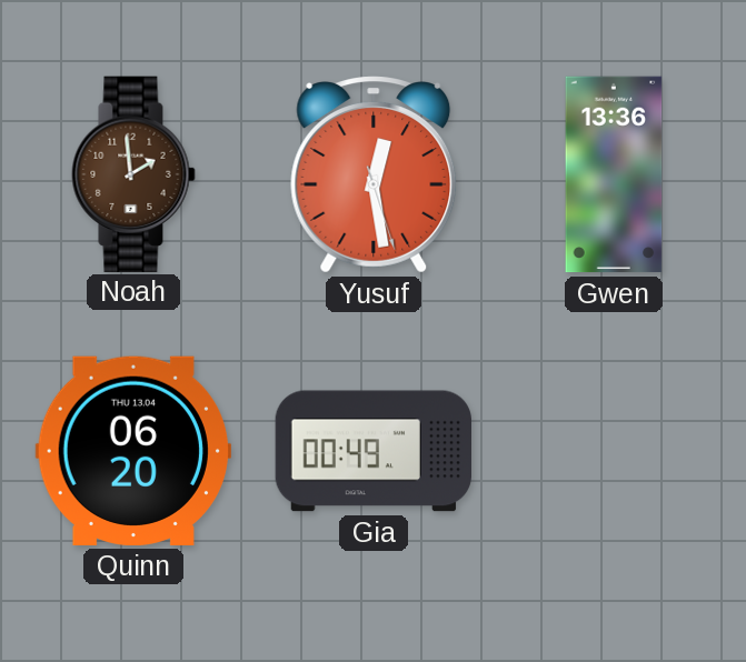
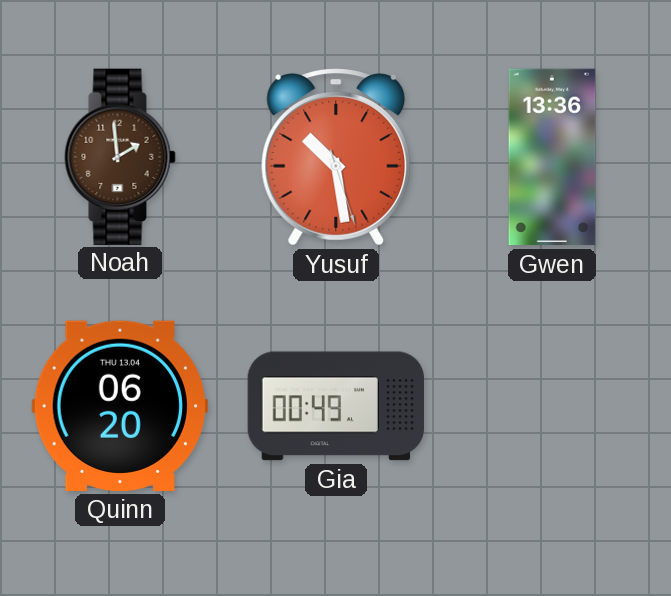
Yusuf: 12:28 -> 10:28
